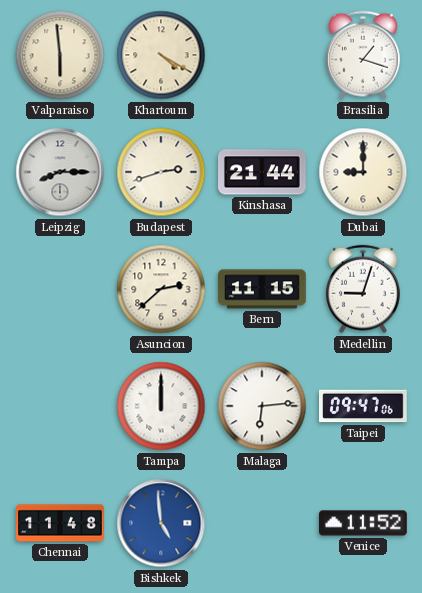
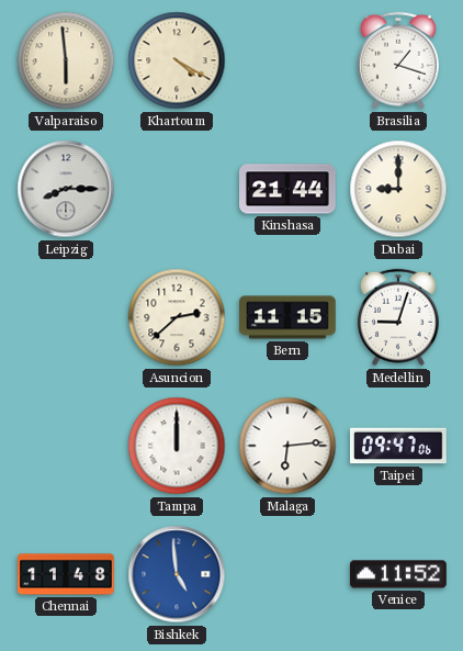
Budapest: 2:42 -> none
